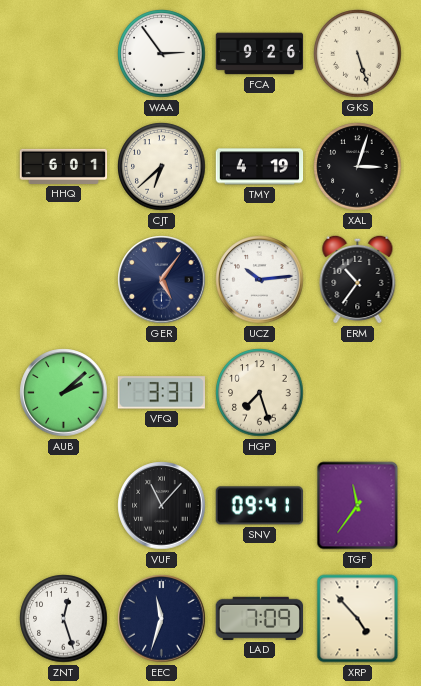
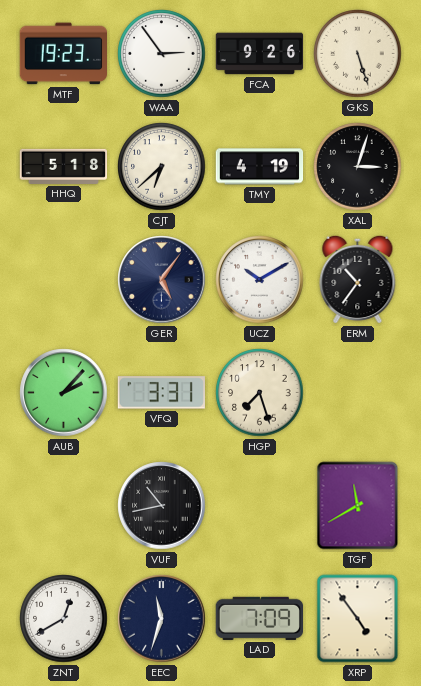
MTF: none -> 19:23
HHQ: 6:01 -> 5:18
UCZ: 10:14 -> 10:10
AUB: 2:08 -> 2:07
VUF: 11:07 -> 10:43
SNV: 09:41 -> none
TGF: 11:36 -> 11:40
ZNT: 12:27 -> 12:40
XRP: 4:53 -> 4:54
